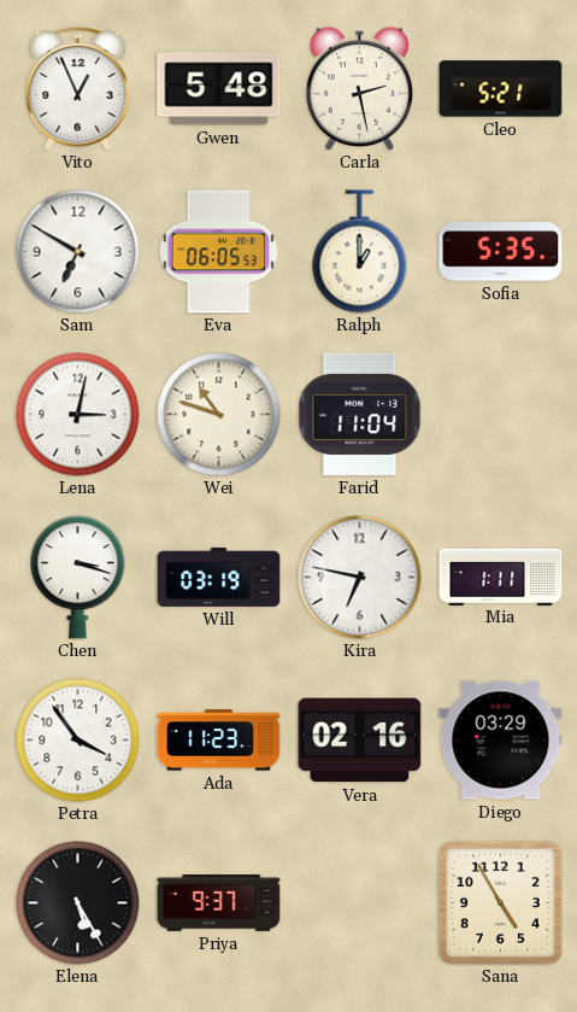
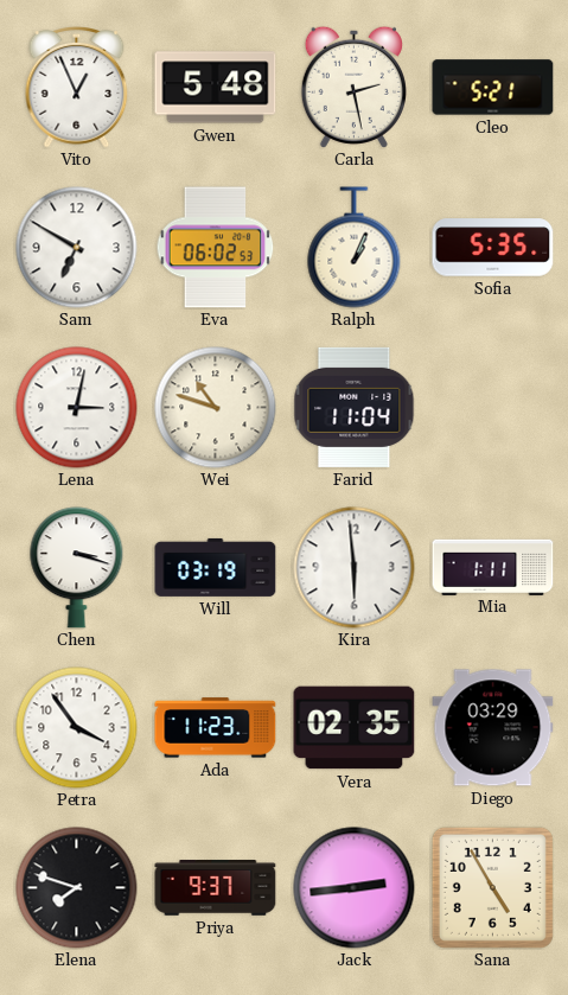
Eva: 06:05 -> 06:02
Ralph: 1:00 -> 1:04
Kira: 6:47 -> 5:59
Vera: 02:16 -> 02:35
Elena: 5:25 -> 7:48
Jack: none -> 2:44
